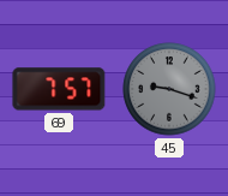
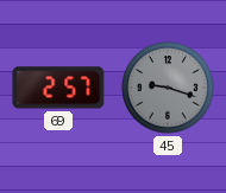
69: 7:57 -> 2:57
